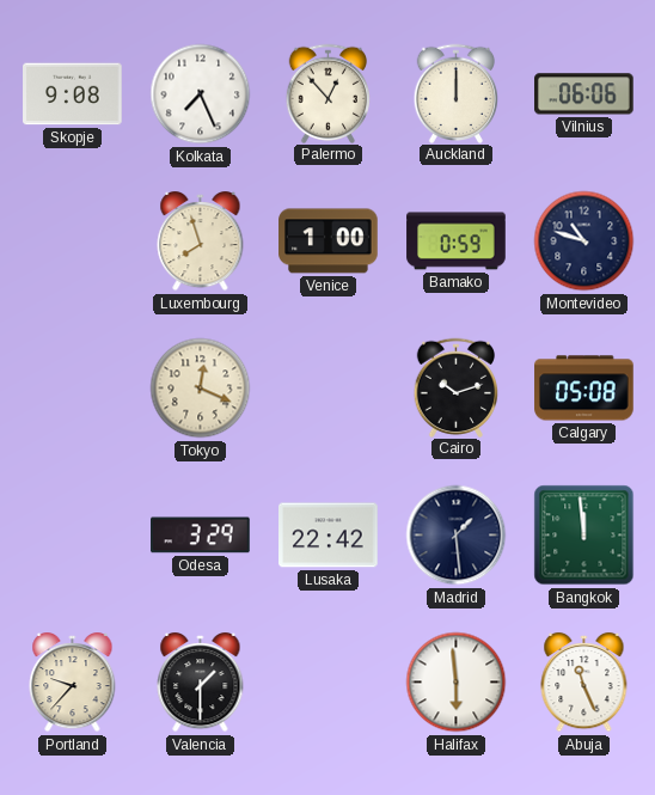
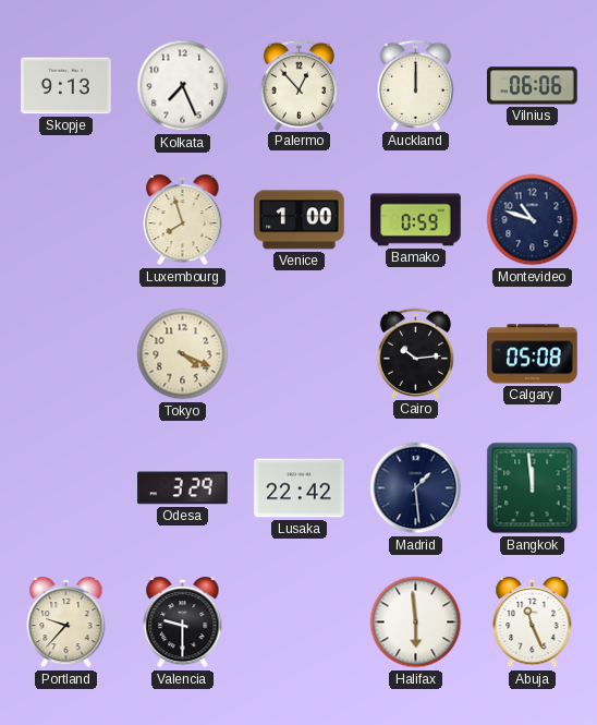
Skopje: 9:08 -> 9:13
Tokyo: 12:19 -> 4:19
Cairo: 10:12 -> 10:14
Valencia: 1:30 -> 9:30
